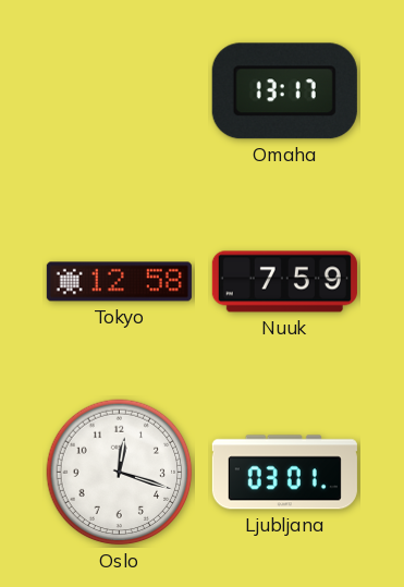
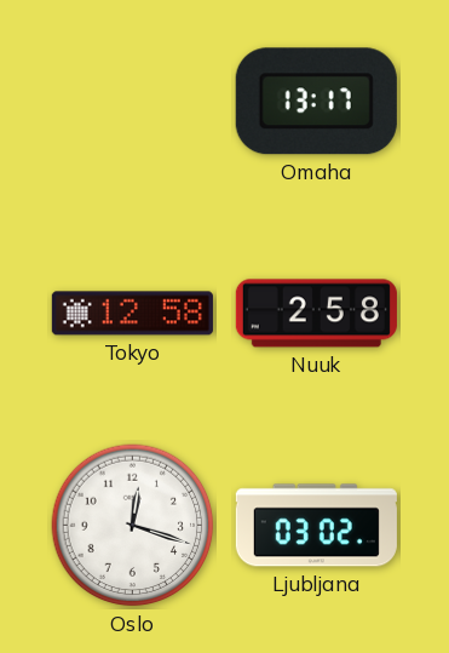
Nuuk: 7:59 -> 2:58
Ljubljana: 03:01 -> 03:02
